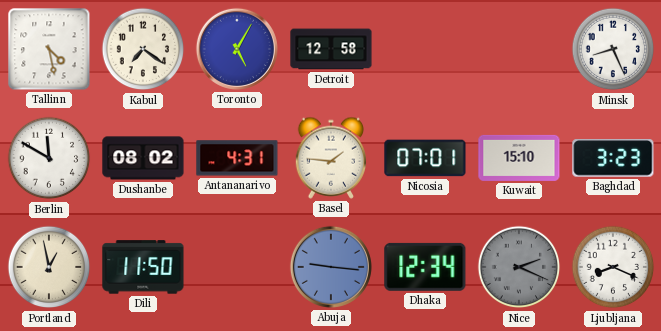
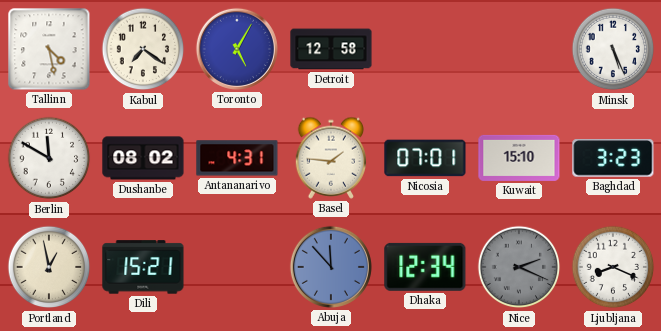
Minsk: 8:26 -> 5:26
Dili: 11:50 -> 15:21
Abuja: 9:16 -> 11:53
